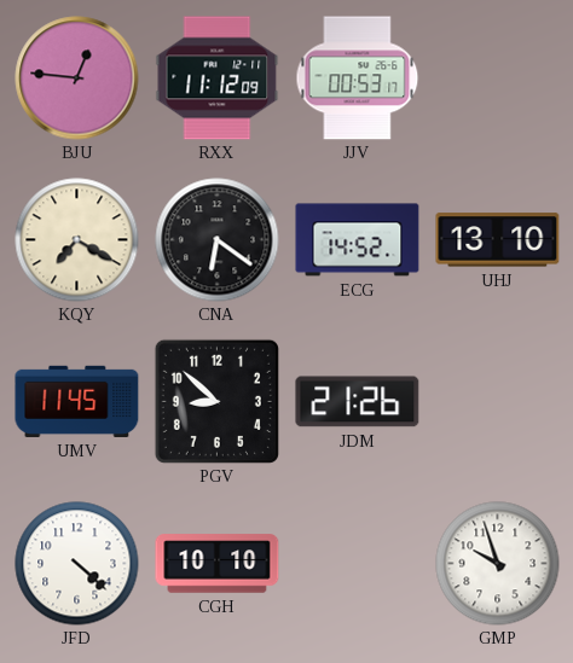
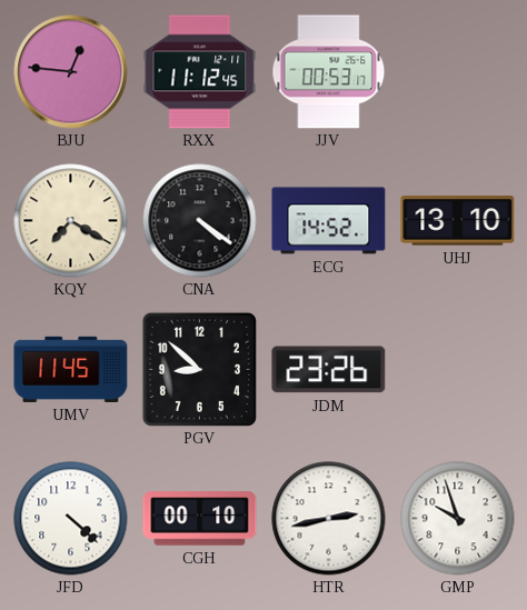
RXX: 11:12:09 -> 11:12:45
CNA: 6:21 -> 4:21
JDM: 21:26 -> 23:26
CGH: 10:10 -> 00:10
HTR: none -> 2:43
